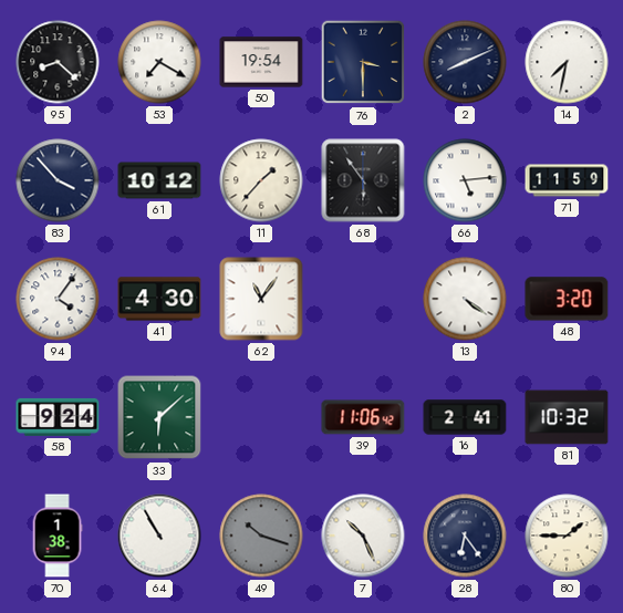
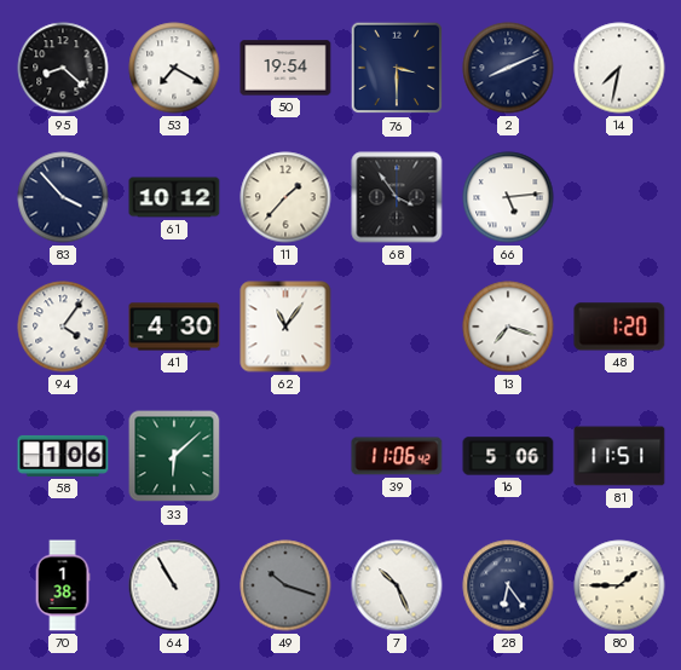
68: 5:54 -> 3:54
71: 11:59 -> none
13: 4:21 -> 7:18
48: 3:20 -> 1:20
58: 9:24 -> 1:06
16: 2:41 -> 5:06
81: 10:32 -> 11:51
